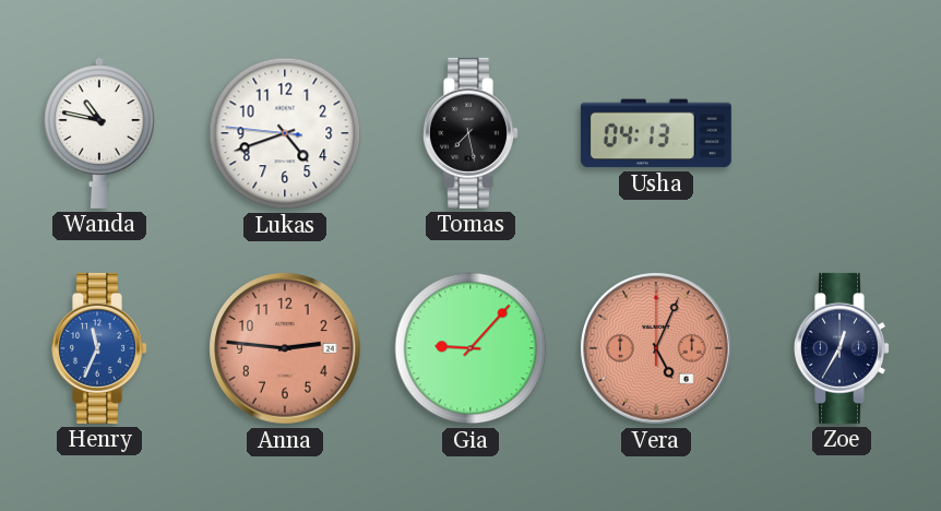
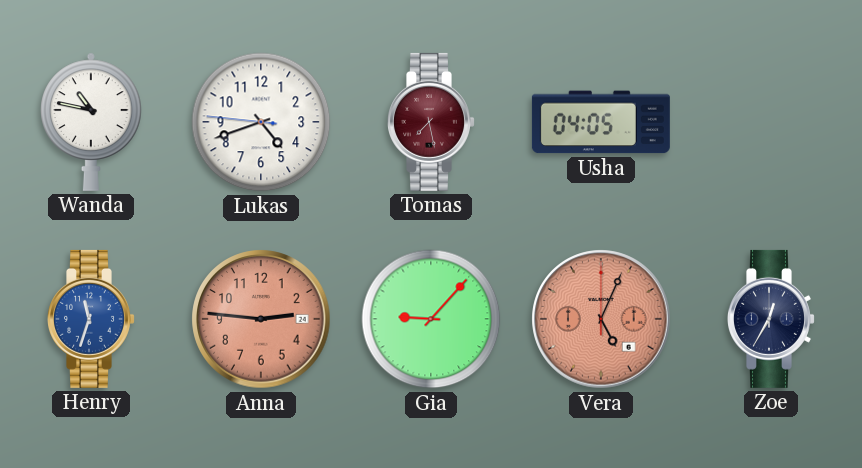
Tomas dial: black -> burgundy
Usha: 04:13 -> 04:05
Henry: 11:34 -> 11:33
